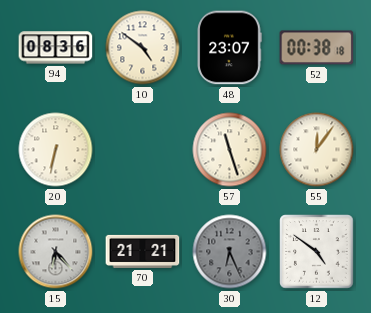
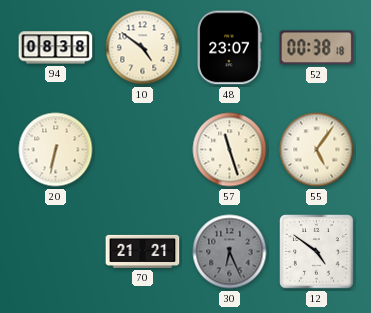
94: 08:36 -> 08:38
55: 12:06 -> 5:06
15: 6:23 -> none
